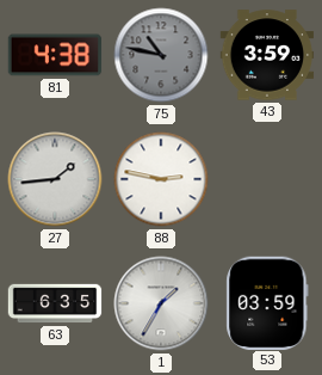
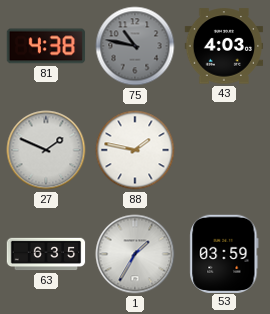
43: 3:59 -> 4:03
27: 1:44 -> 1:49
88: 2:47 -> 1:47
